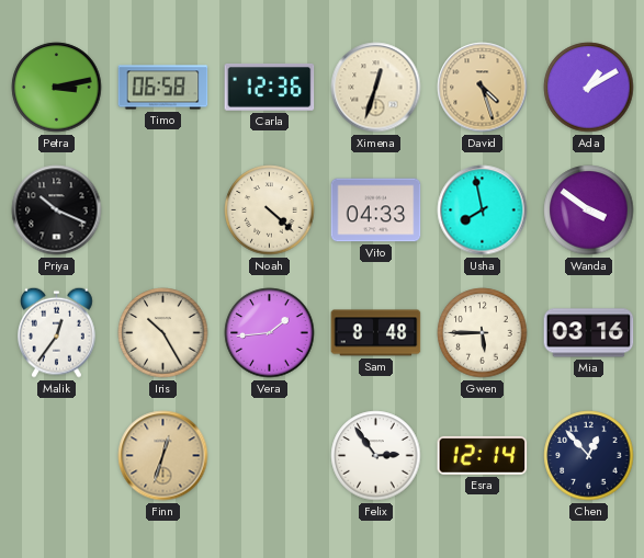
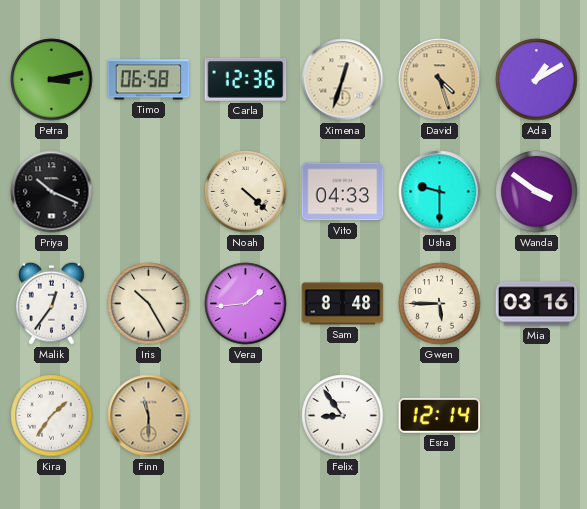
Usha: 7:58 -> 9:30
Kira: none -> 1:36
Finn: 12:33 -> 11:30
Felix: 2:54 -> 8:54
Chen: 12:53 -> none
